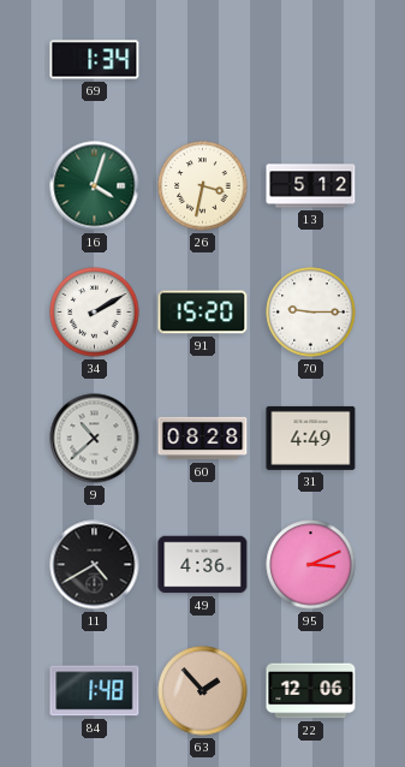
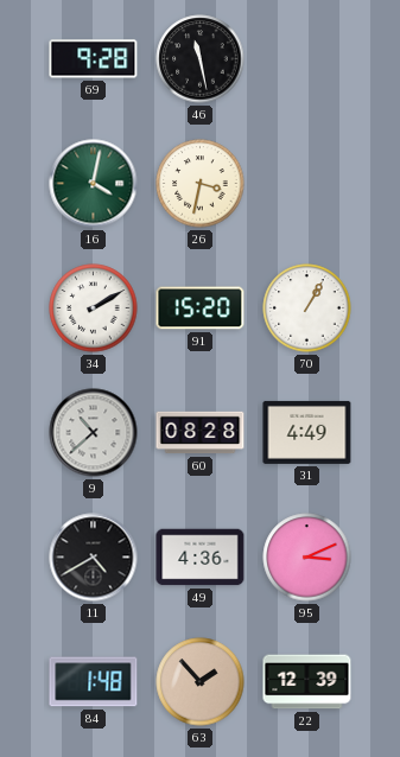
69: 1:34 -> 9:28
46: none -> 11:28
16: 4:03 -> 4:02
13: 5:12 -> none
70: 9:15 -> 1:05
22: 12:06 -> 12:39
